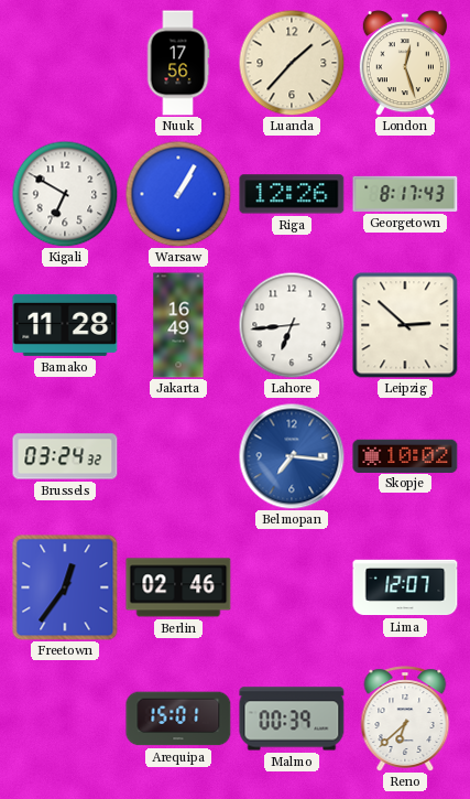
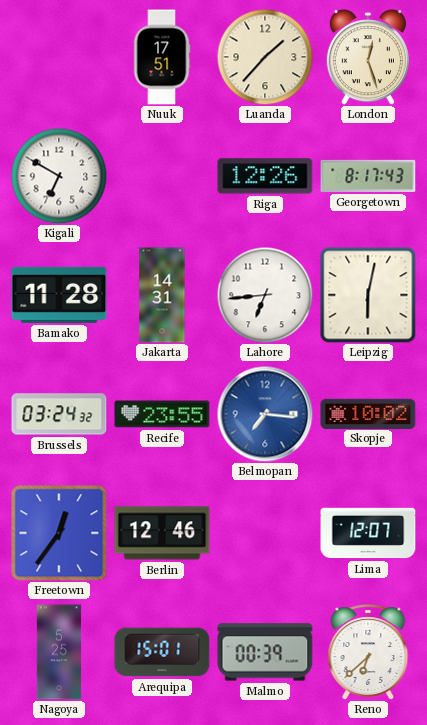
Nuuk: 17:56 -> 17:51
Warsaw: 1:05 -> none
Jakarta: 16:49 -> 14:31
Leipzig: 2:52 -> 6:02
Recife: none -> 23:55
Berlin: 02:46 -> 12:46
Nagoya: none -> 5:25
